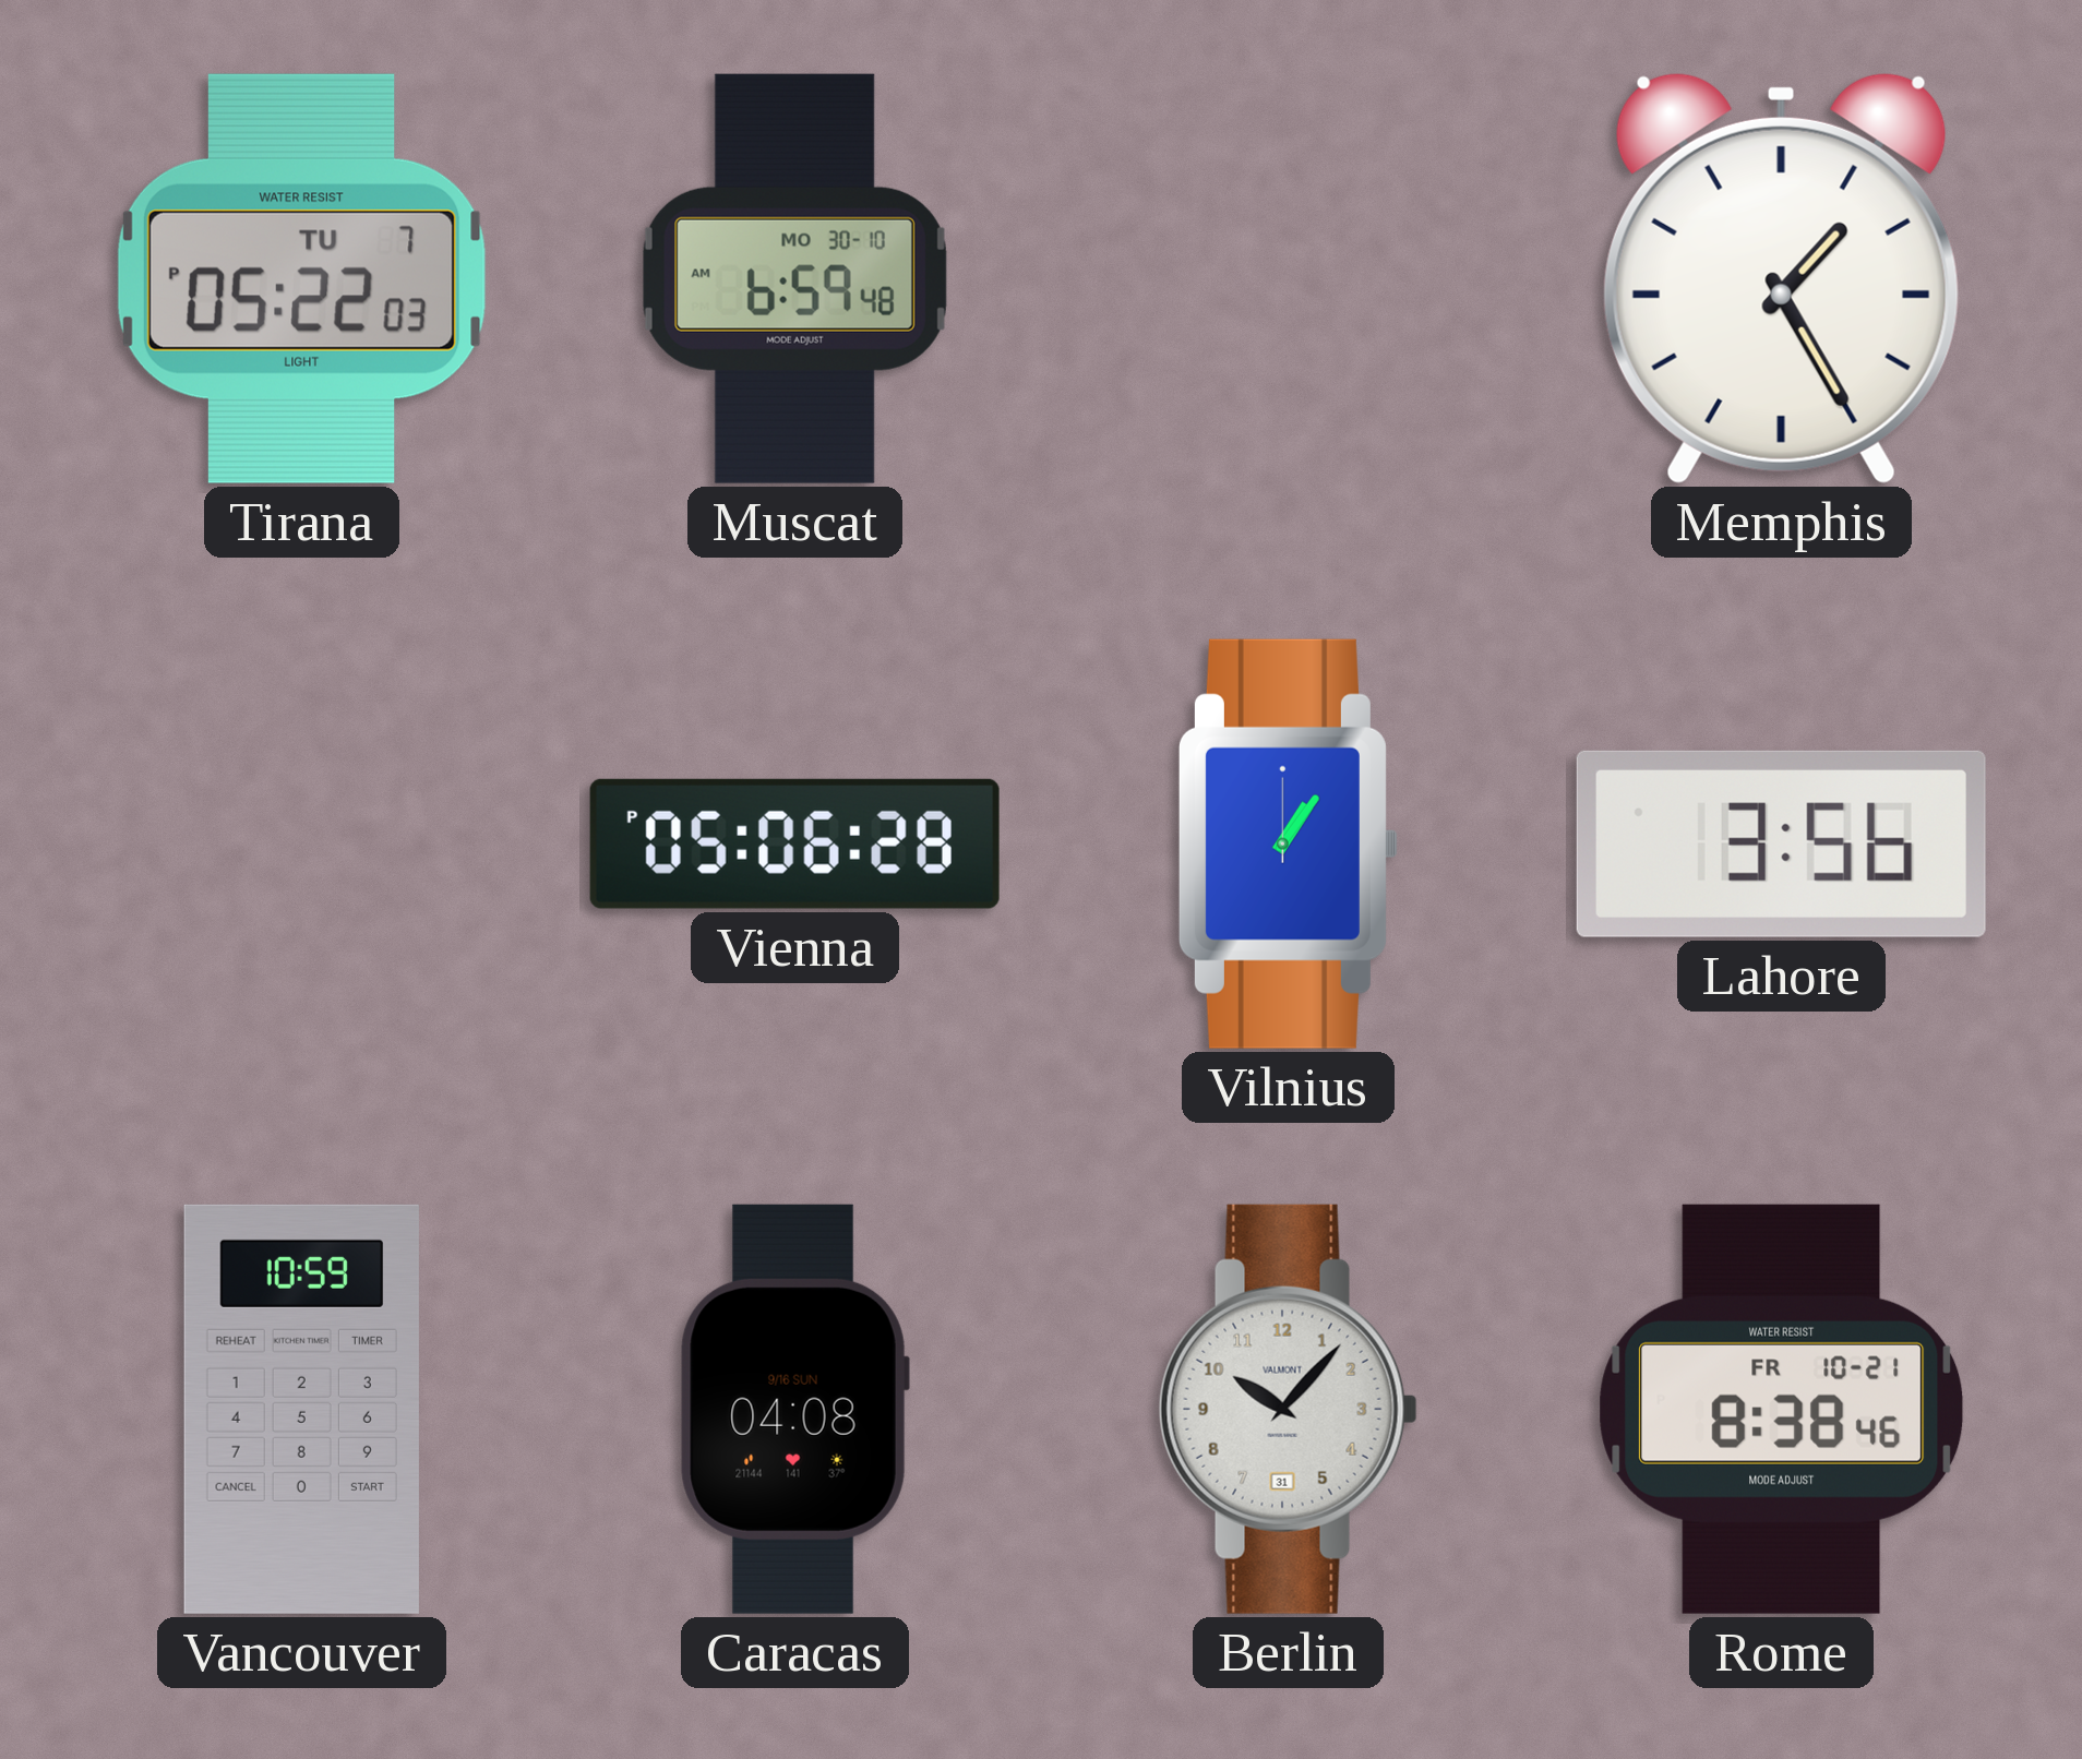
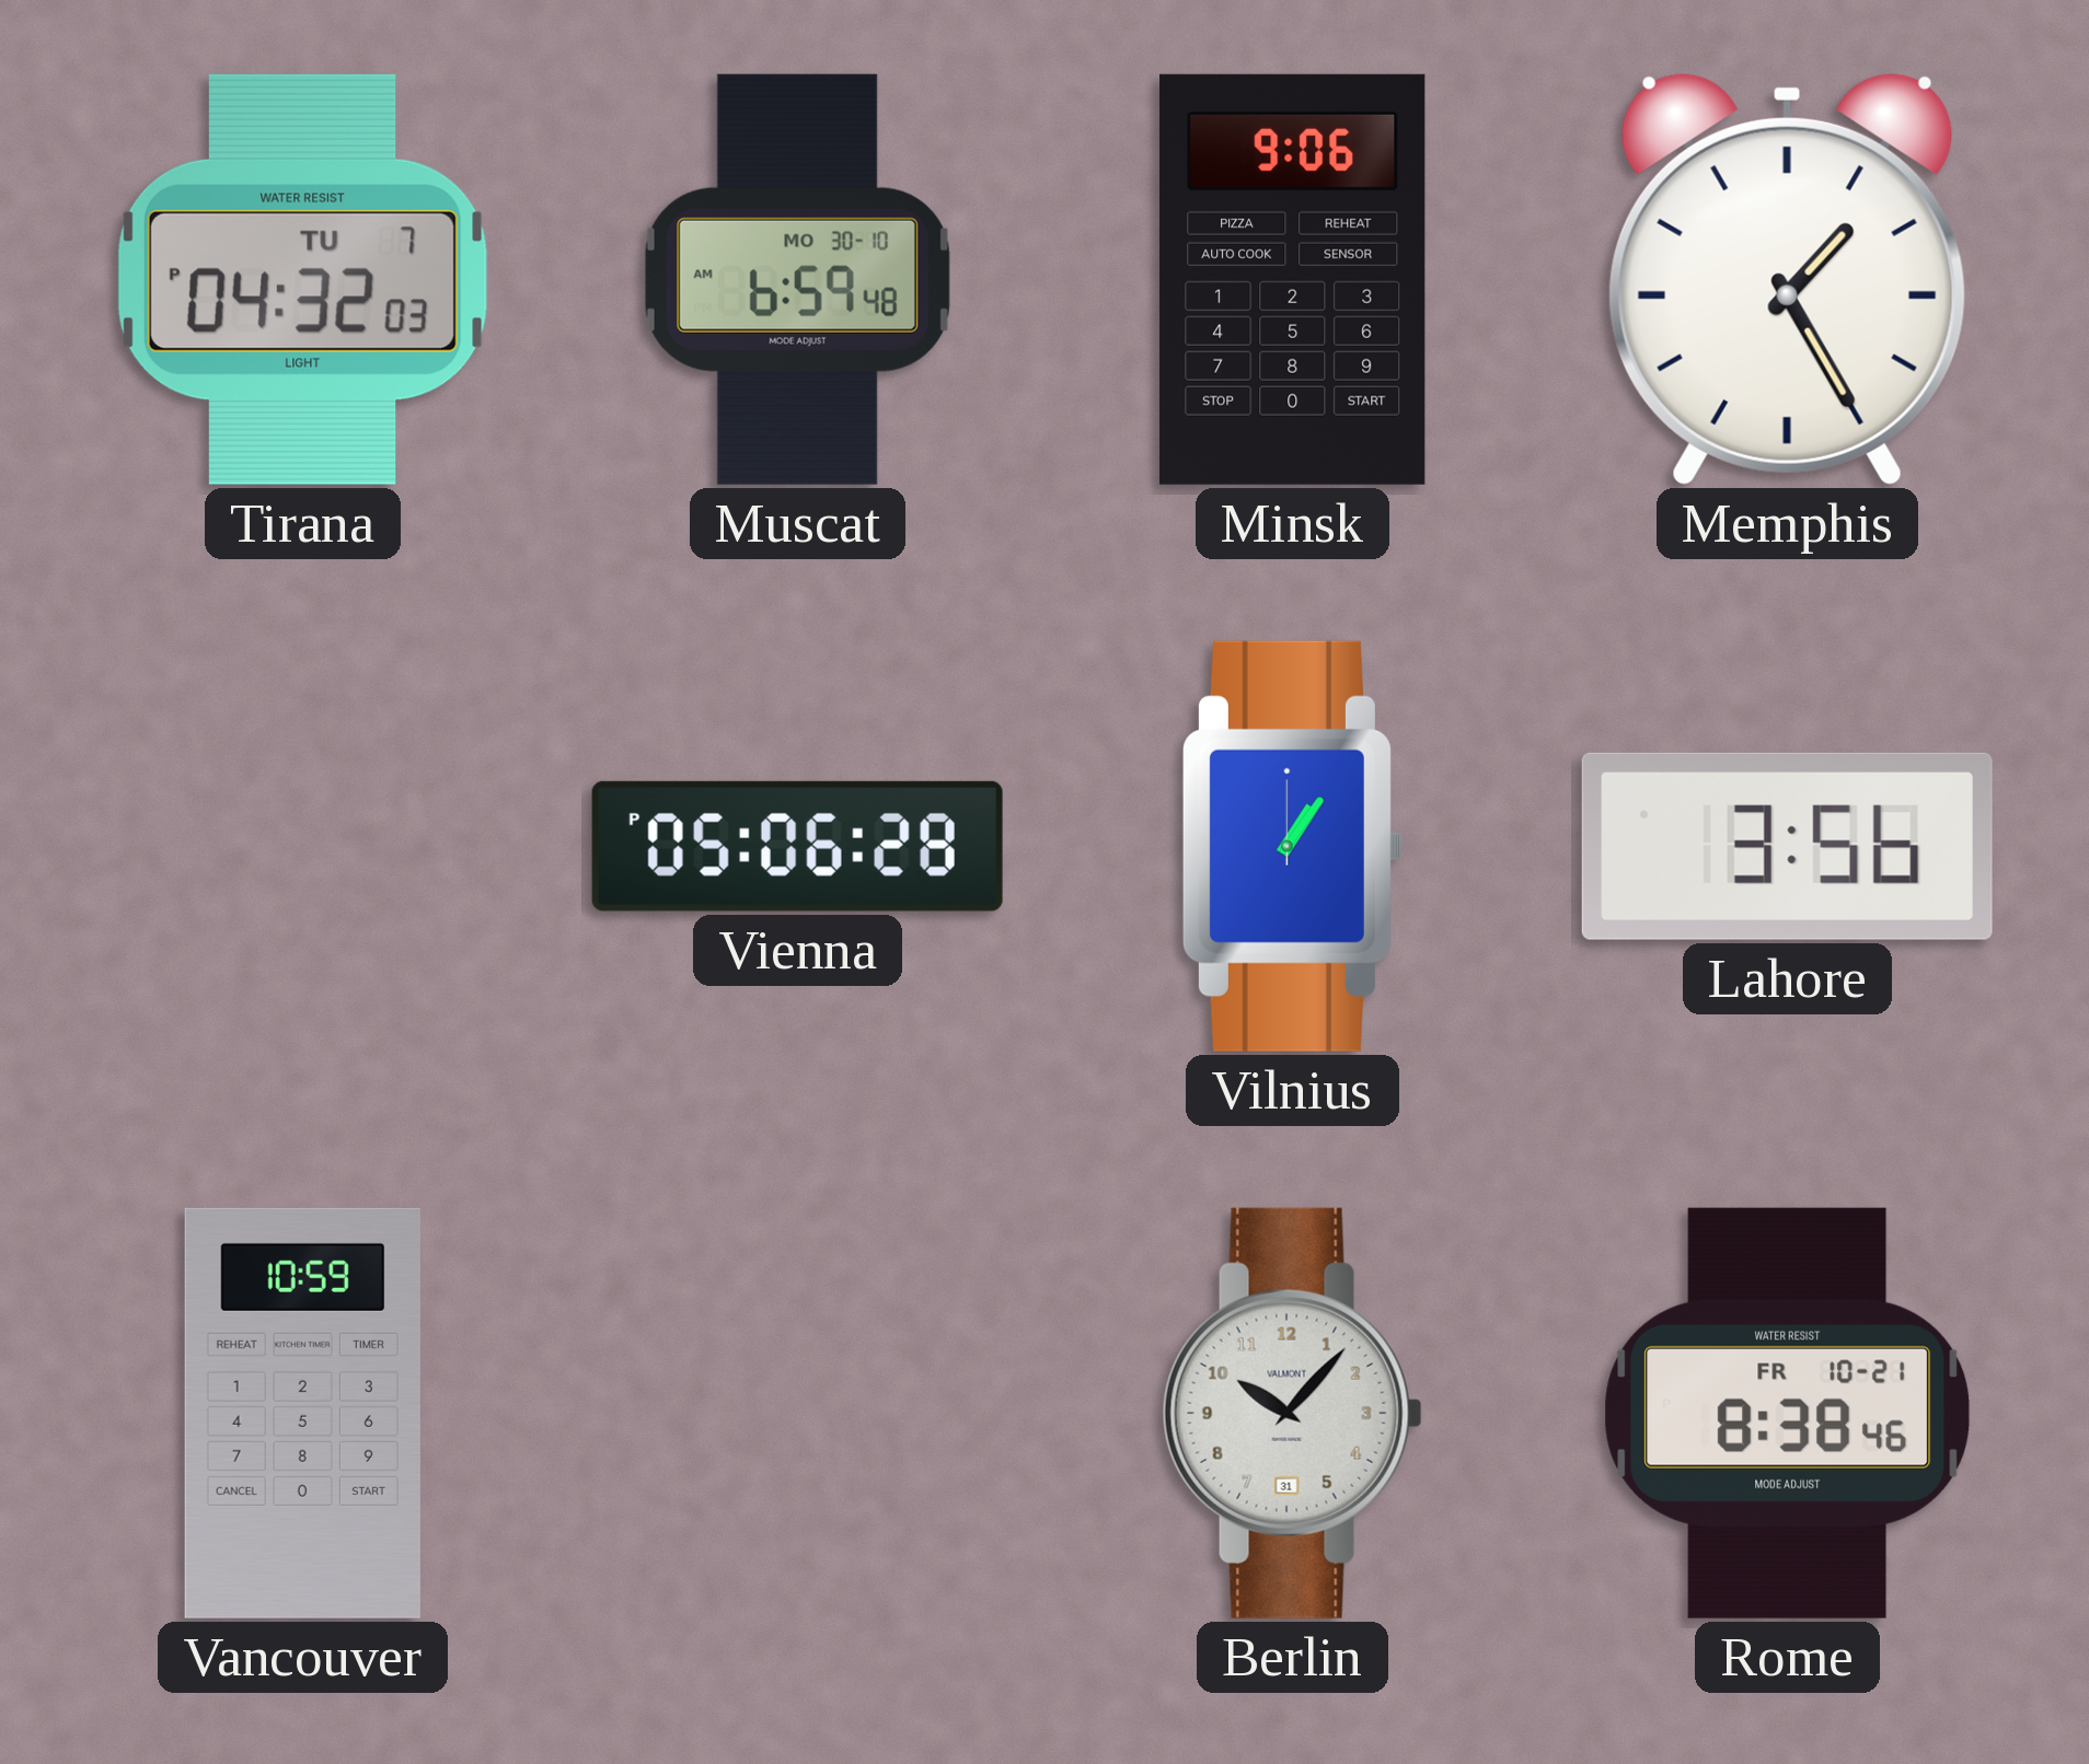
Tirana: 05:22 -> 04:32
Minsk: none -> 9:06
Caracas: 04:08 -> none
